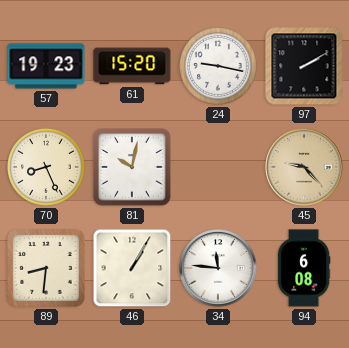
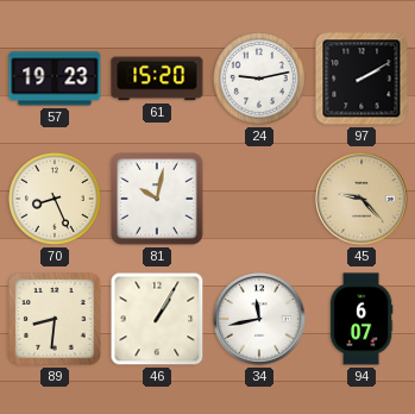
24: 9:17 -> 9:13
34: 11:46 -> 11:43
94: 6:08 -> 6:07
